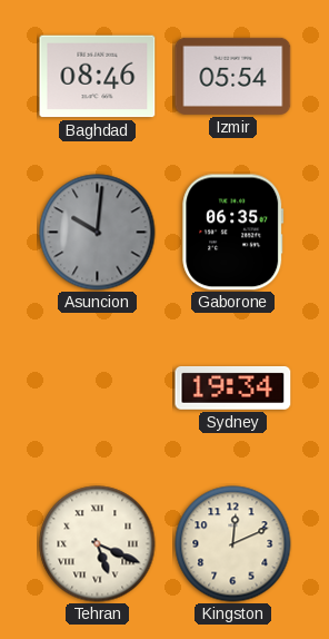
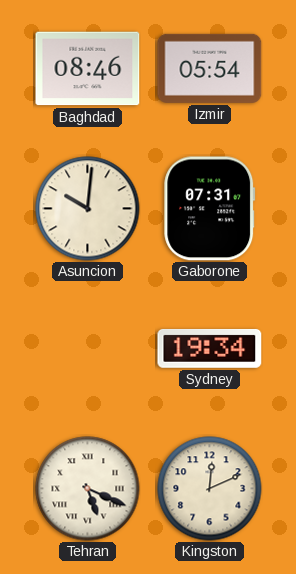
Asuncion dial: grey -> cream
Gaborone: 06:35 -> 07:31
